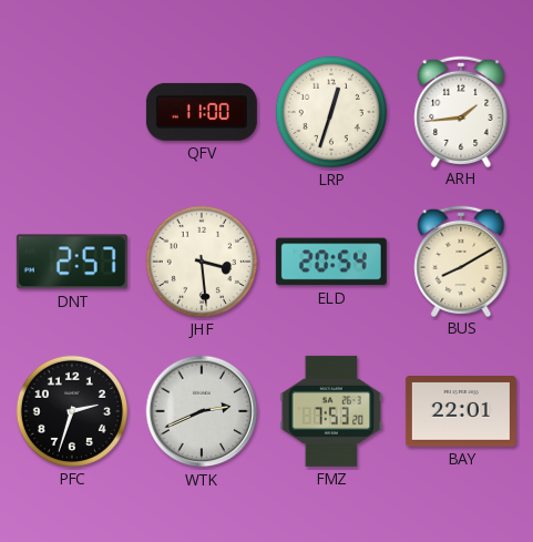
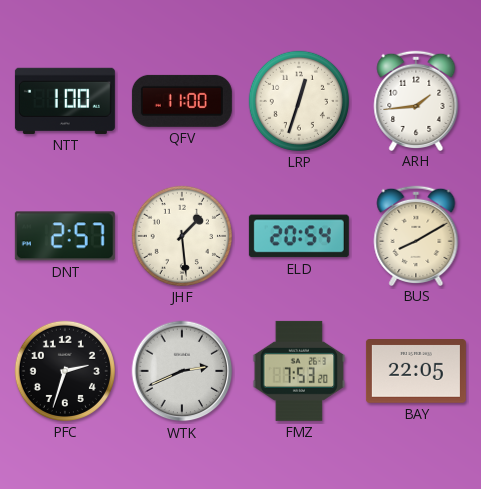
NTT: none -> 1:00
JHF: 3:29 -> 1:29
BAY: 22:01 -> 22:05
